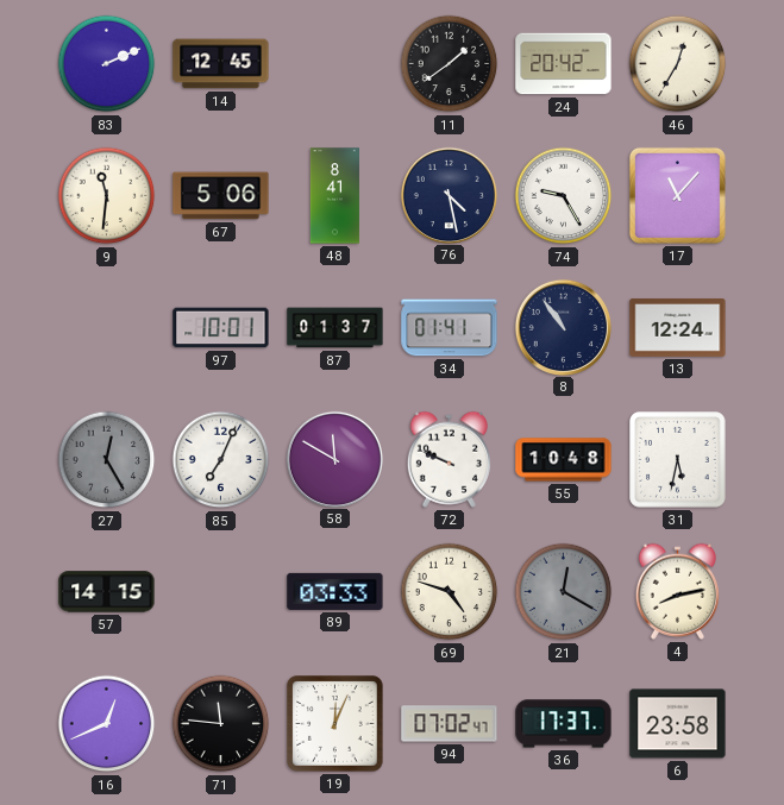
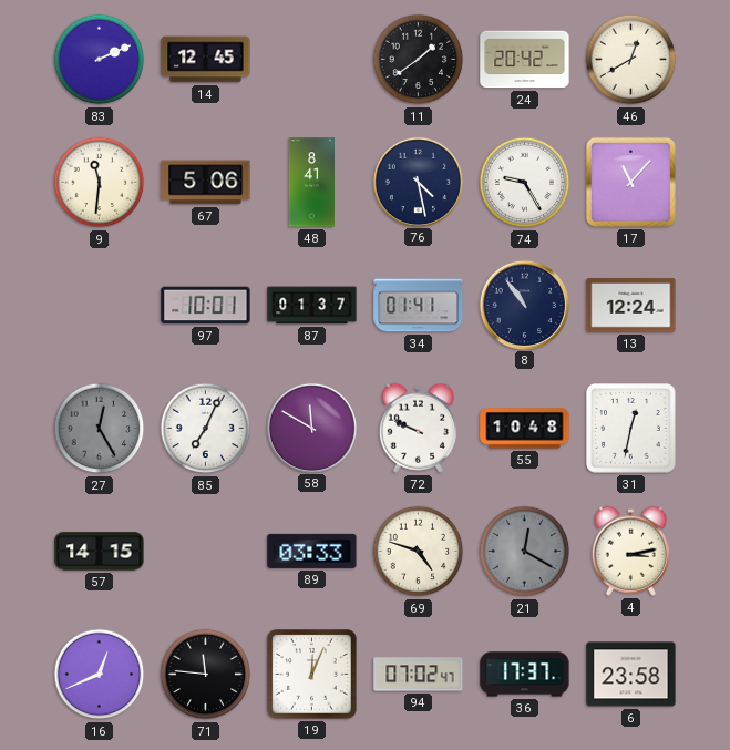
46: 12:35 -> 12:40
31: 5:32 -> 12:32
4: 8:13 -> 3:13
